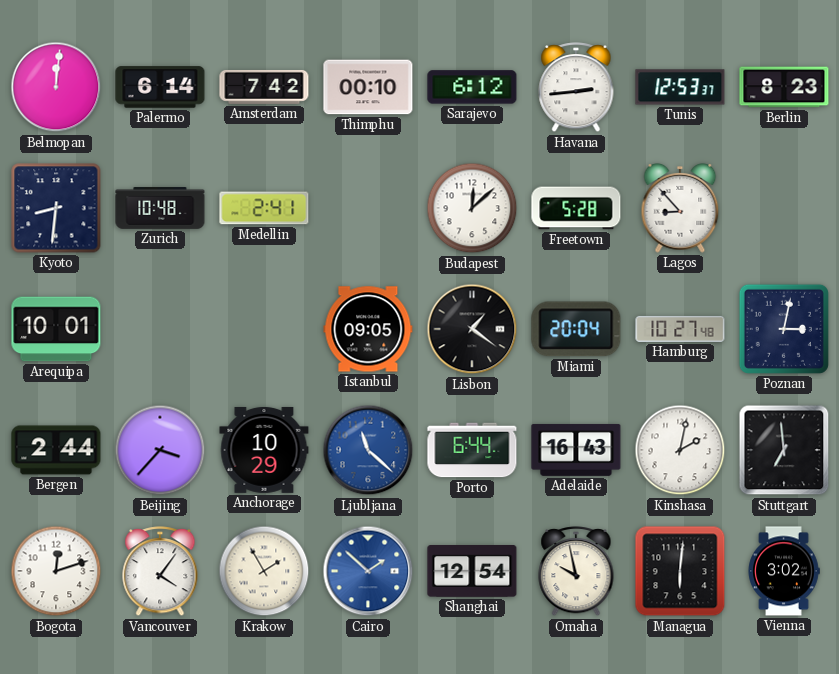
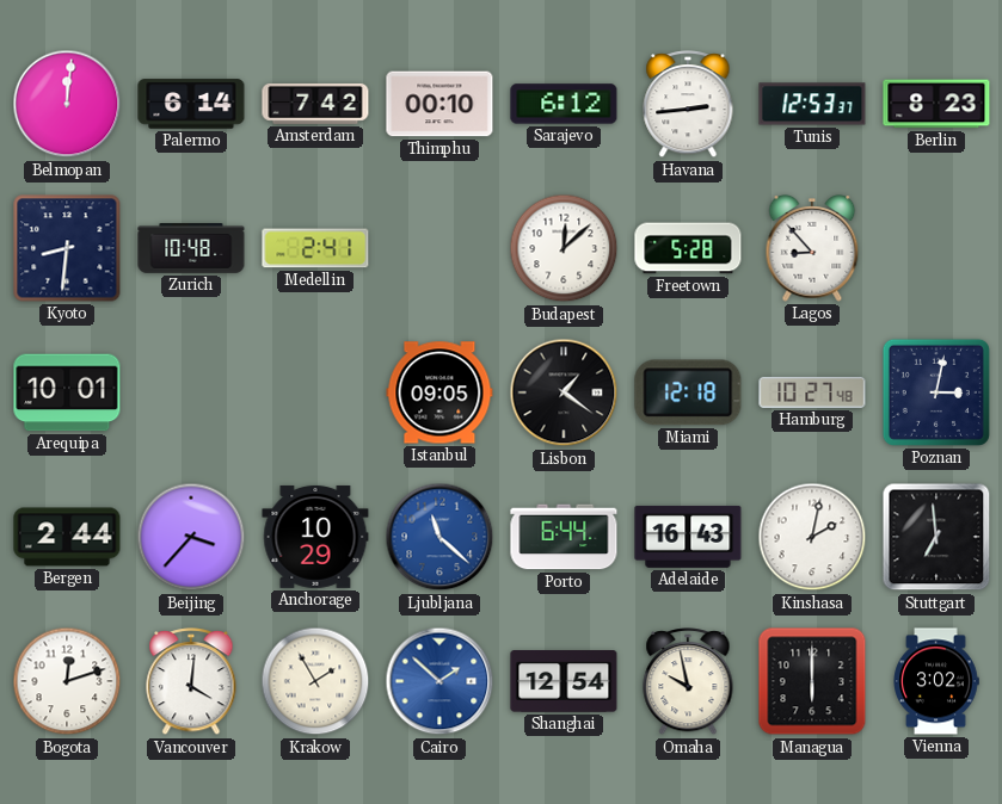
Miami: 20:04 -> 12:18
Vancouver: 4:06 -> 4:01
Managua: 6:01 -> 6:00
